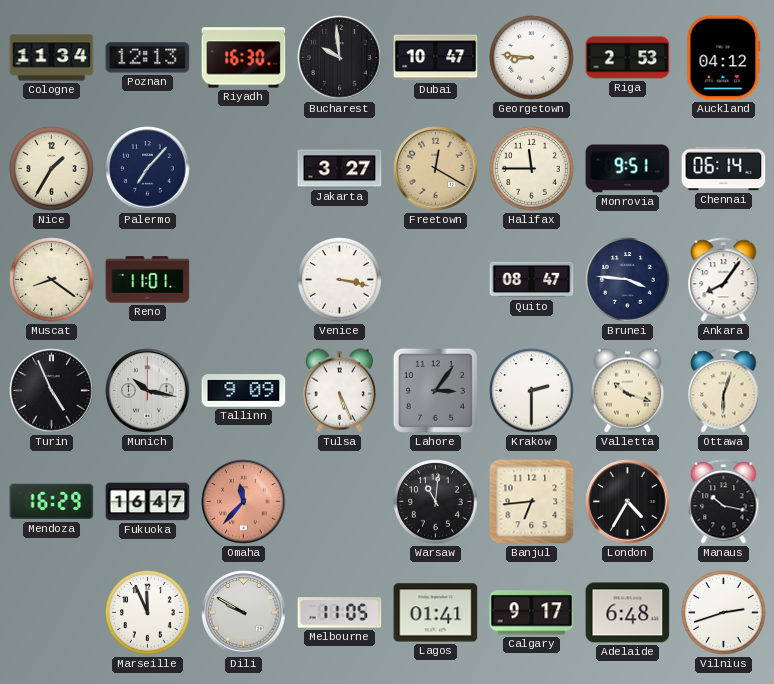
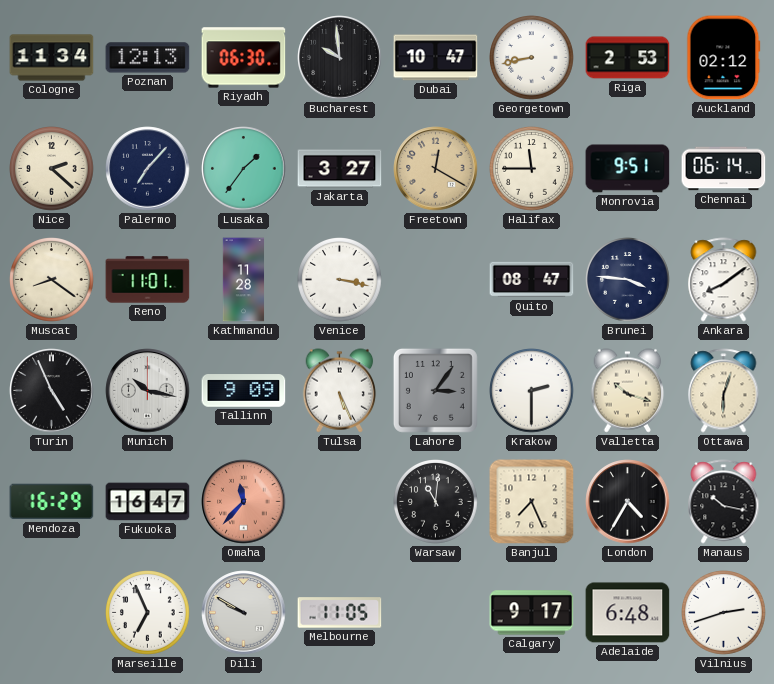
Riyadh: 16:30 -> 06:30
Georgetown: 8:46 -> 8:43
Auckland: 04:12 -> 02:12
Nice: 1:35 -> 2:22
Lusaka: none -> 1:36
Kathmandu: none -> 11:28
Ankara: 8:06 -> 8:09
Banjul: 6:44 -> 7:26
Marseille: 11:56 -> 6:56
Lagos: 01:41 -> none
